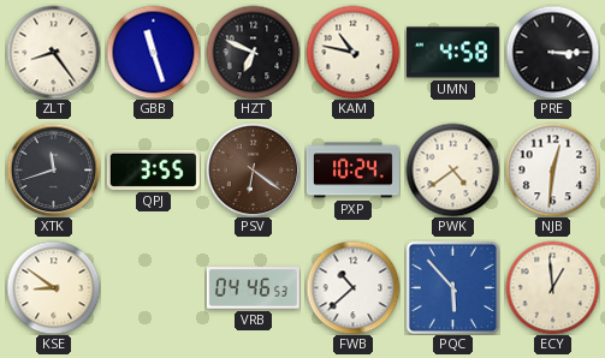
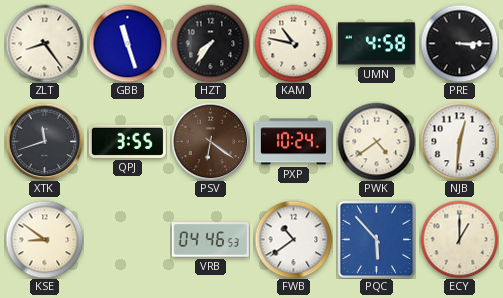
HZT: 6:49 -> 7:36
FWB: 10:38 -> 10:39
ECY: 12:59 -> 1:00
